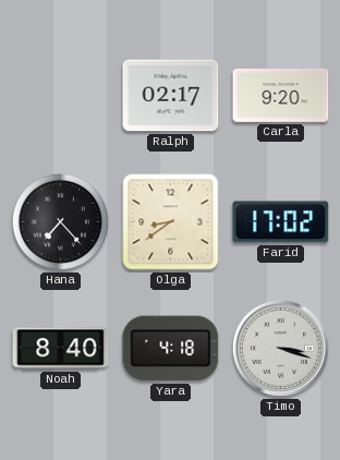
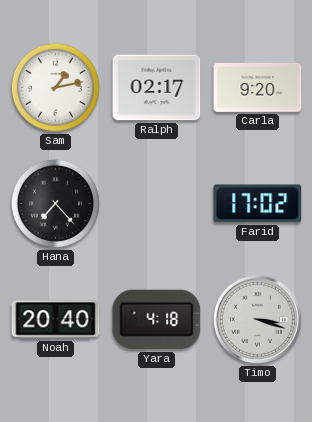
Sam: none -> 1:13
Olga: 8:39 -> none
Noah: 8:40 -> 20:40
